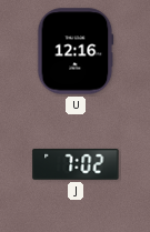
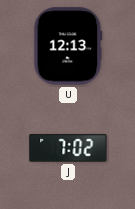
U: 12:16 -> 12:13
